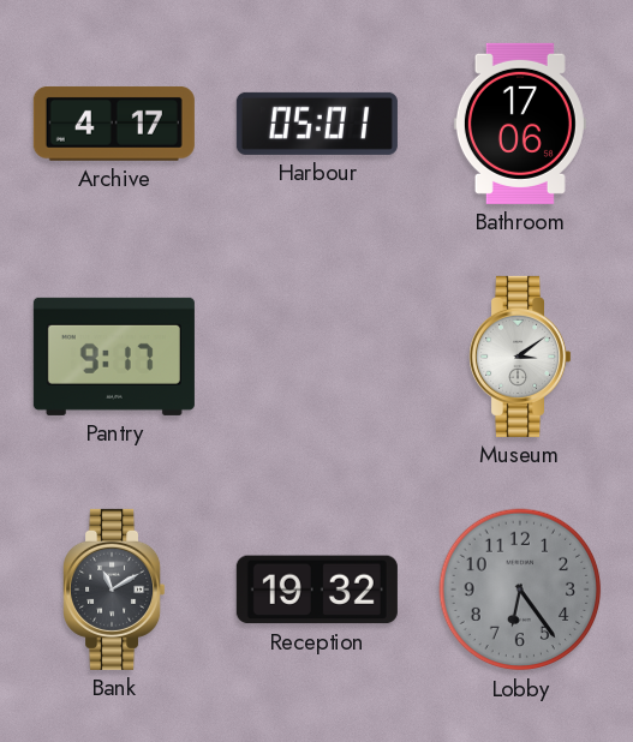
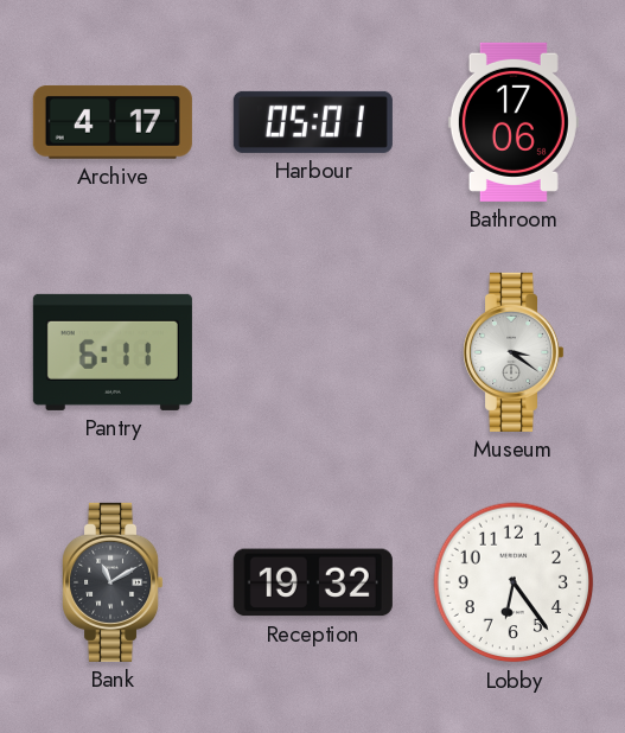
Pantry: 9:17 -> 6:11
Museum: 3:09 -> 3:21
Lobby dial: grey -> white
